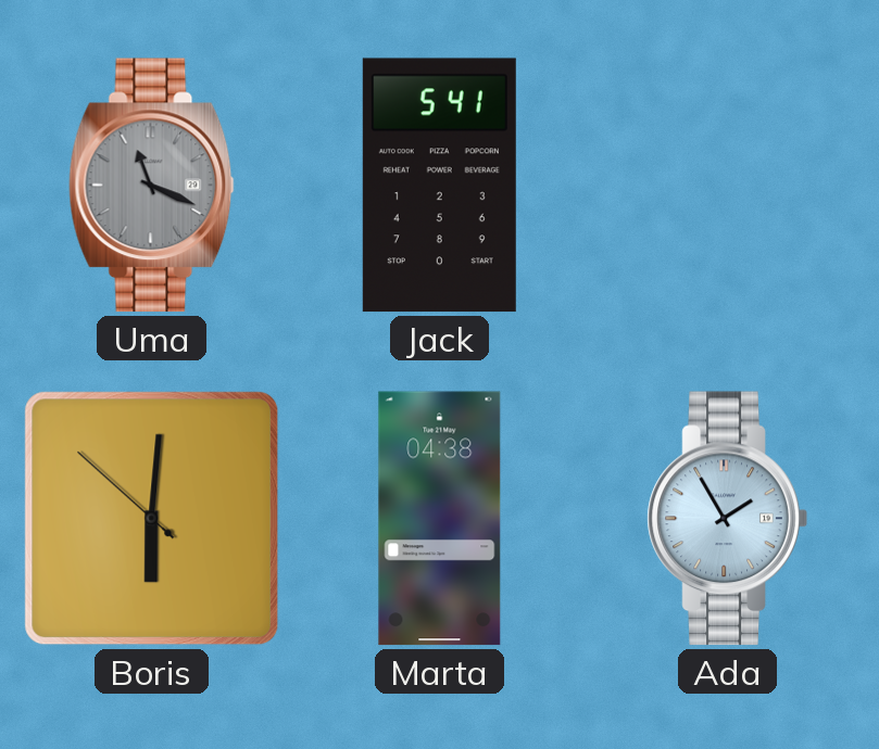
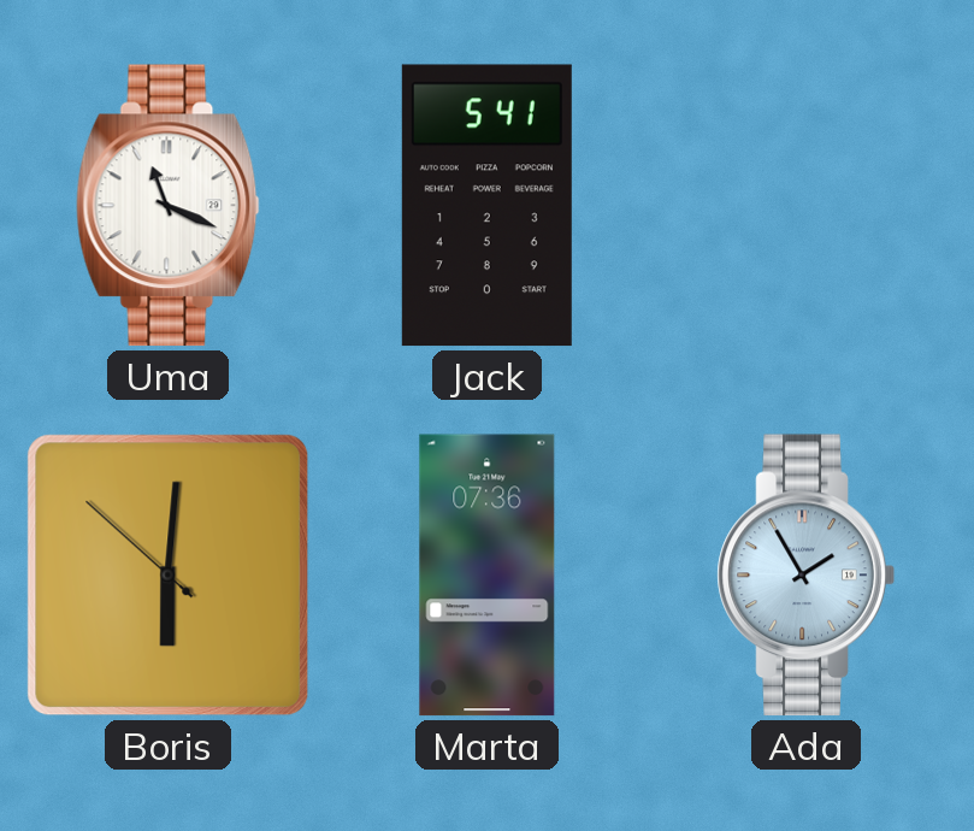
Uma dial: grey -> white
Marta: 04:38 -> 07:36
